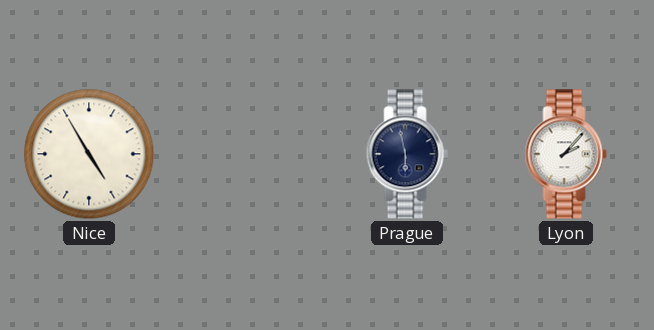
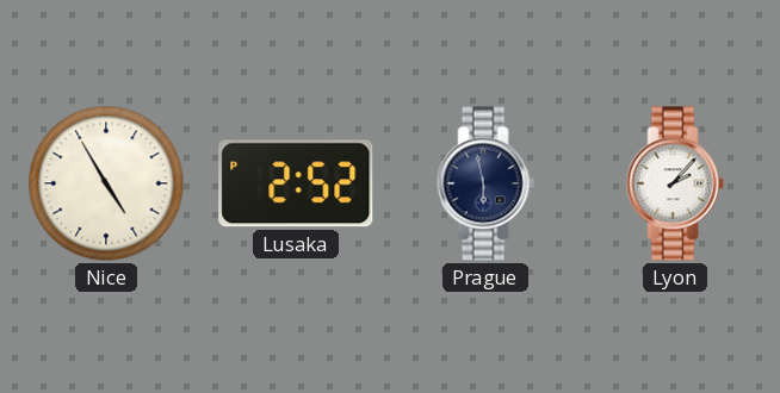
Lusaka: none -> 2:52
